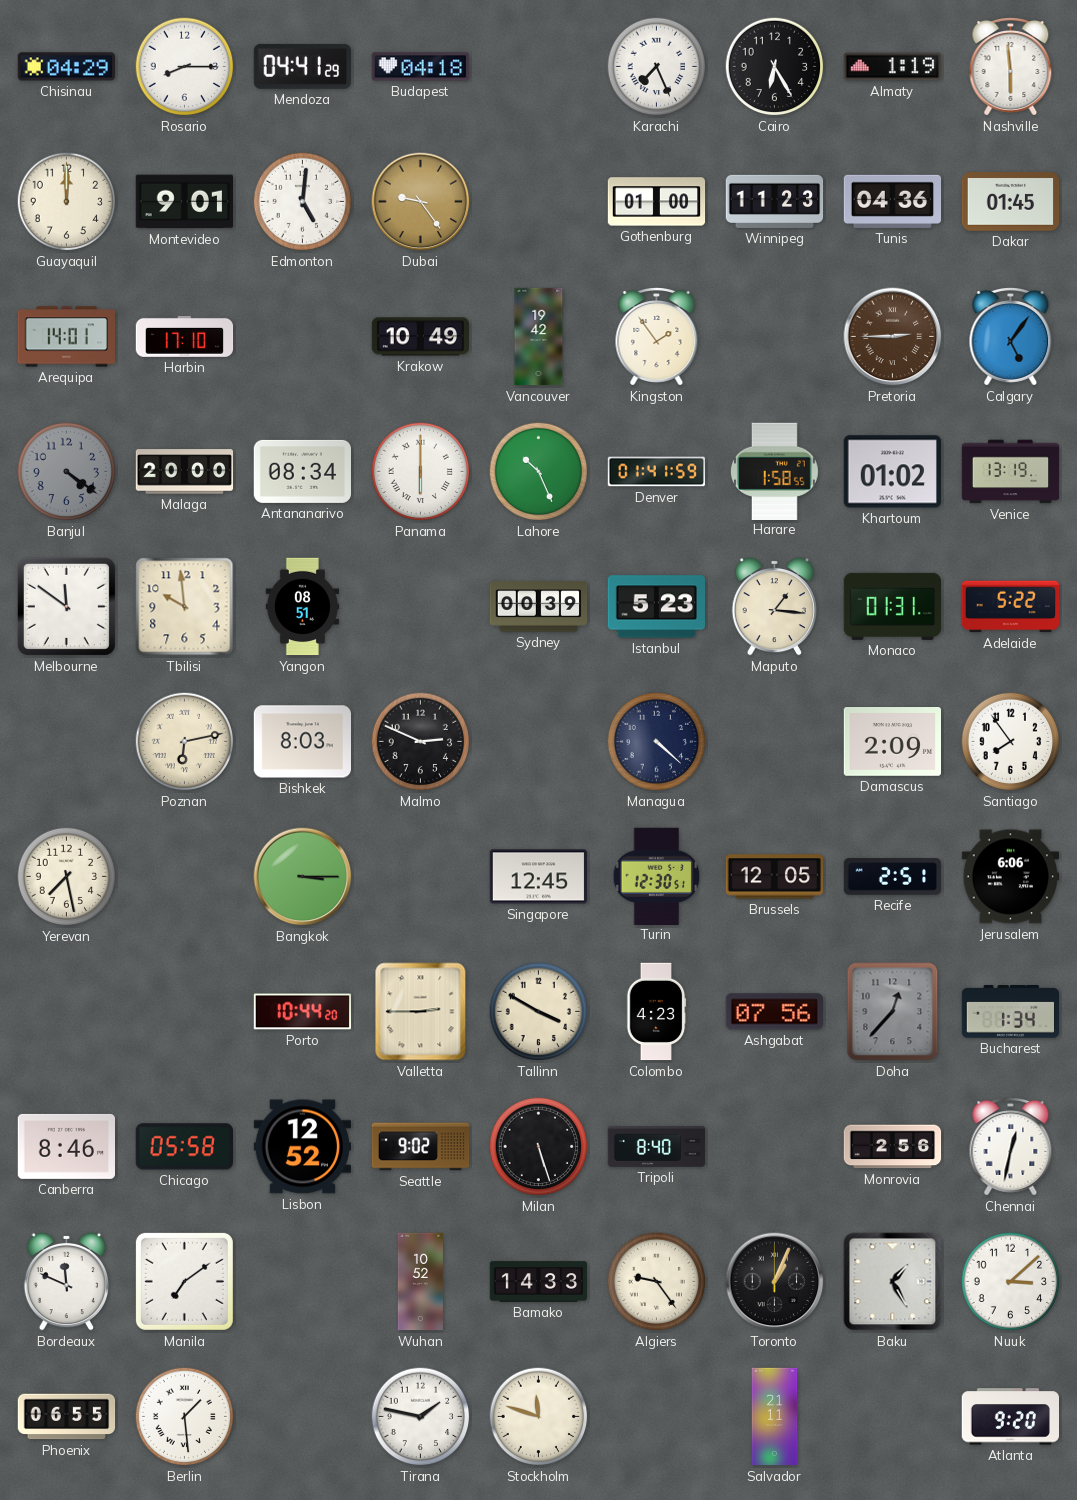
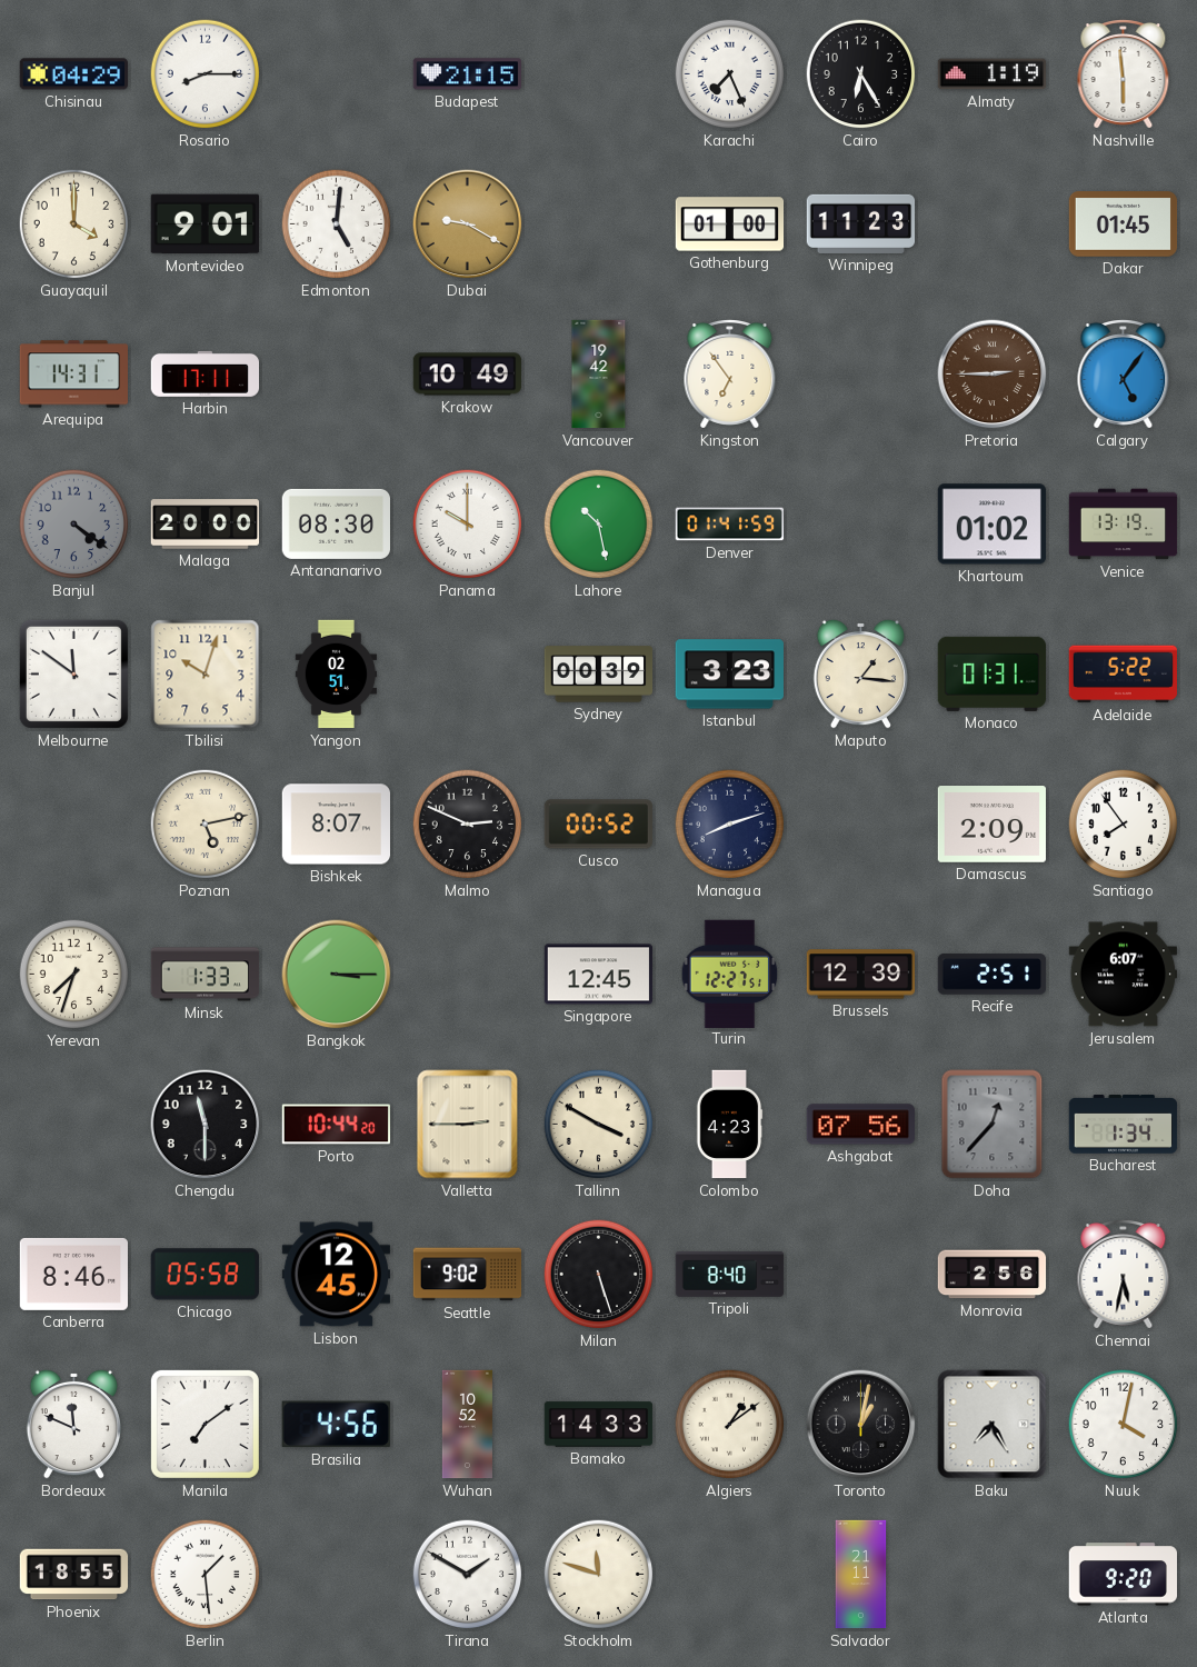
Mendoza: 04:41 -> none
Budapest: 04:18 -> 21:15
Guayaquil: 12:00 -> 4:00
Dubai: 9:24 -> 9:20
Tunis: 04:36 -> none
Arequipa: 14:01 -> 14:31
Harbin: 17:10 -> 17:11
Kingston: 1:54 -> 6:54
Antananarivo: 08:34 -> 08:30
Panama: 6:00 -> 10:00
Lahore: 10:26 -> 10:28
Harare: 1:58 -> none
Tbilisi: 9:59 -> 10:03
Yangon: 08:51 -> 02:51
Istanbul: 5:23 -> 3:23
Poznan: 6:13 -> 5:13
Bishkek: 8:03 -> 8:07
Cusco: none -> 00:52
Managua: 4:22 -> 8:12
Yerevan: 7:28 -> 7:33
Minsk: none -> 1:33
Turin: 12:30 -> 12:27
Brussels: 12:05 -> 12:39
Jerusalem: 6:06 -> 6:07
Chengdu: none -> 11:30
Lisbon: 12:52 -> 12:45
Chennai: 12:32 -> 5:32
Brasilia: none -> 4:56
Algiers: 9:24 -> 1:09
Toronto: 1:04 -> 1:02
Baku: 1:25 -> 7:25
Nuuk: 3:08 -> 4:02
Phoenix: 06:55 -> 18:55
Tirana: 1:47 -> 1:50
